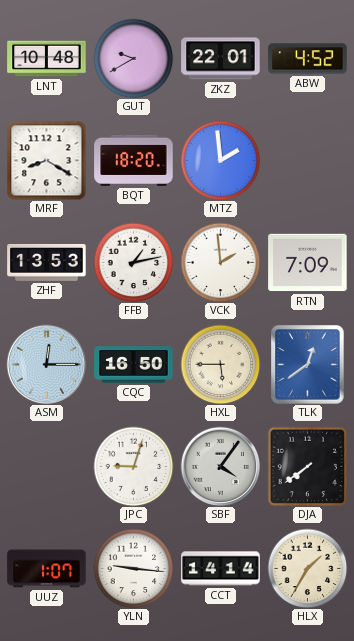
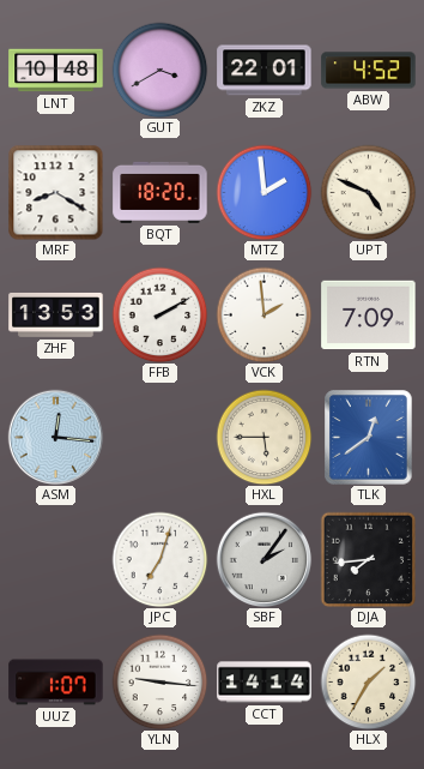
GUT: 9:40 -> 3:40
UPT: none -> 4:49
FFB: 1:13 -> 2:10
ASM: 12:15 -> 12:16
CQC: 16:50 -> none
JPC: 9:03 -> 7:03
SBF: 4:06 -> 2:06
DJA: 7:39 -> 7:44
